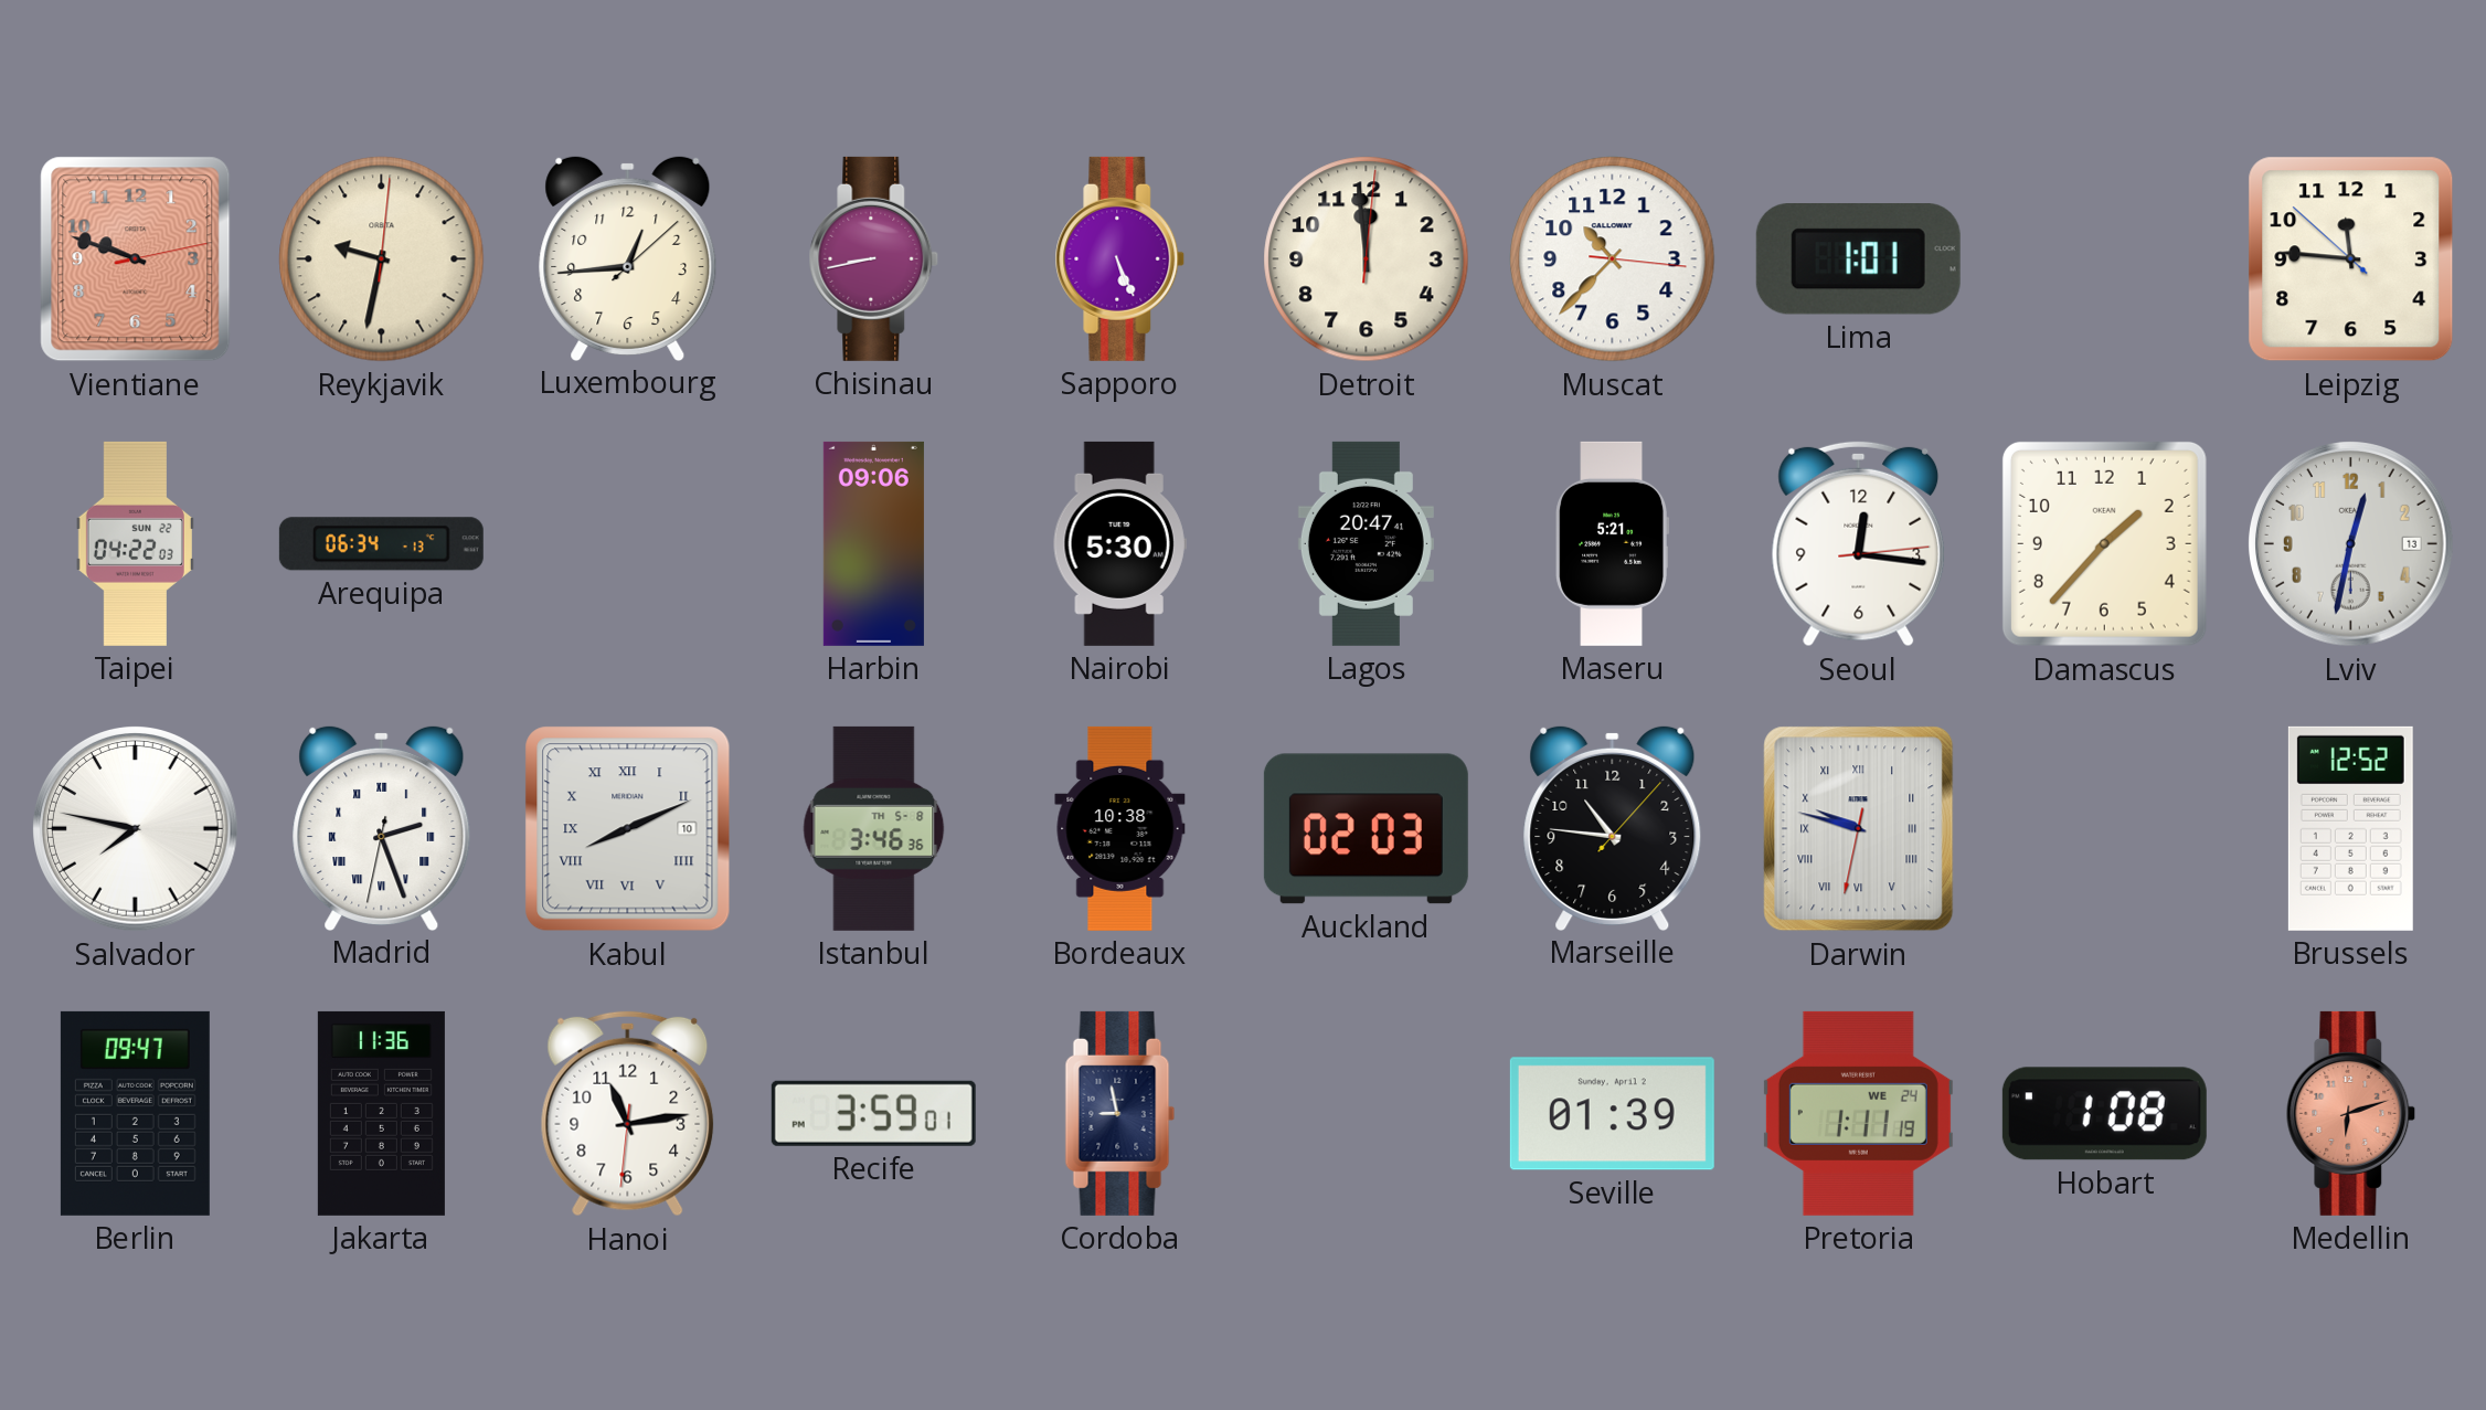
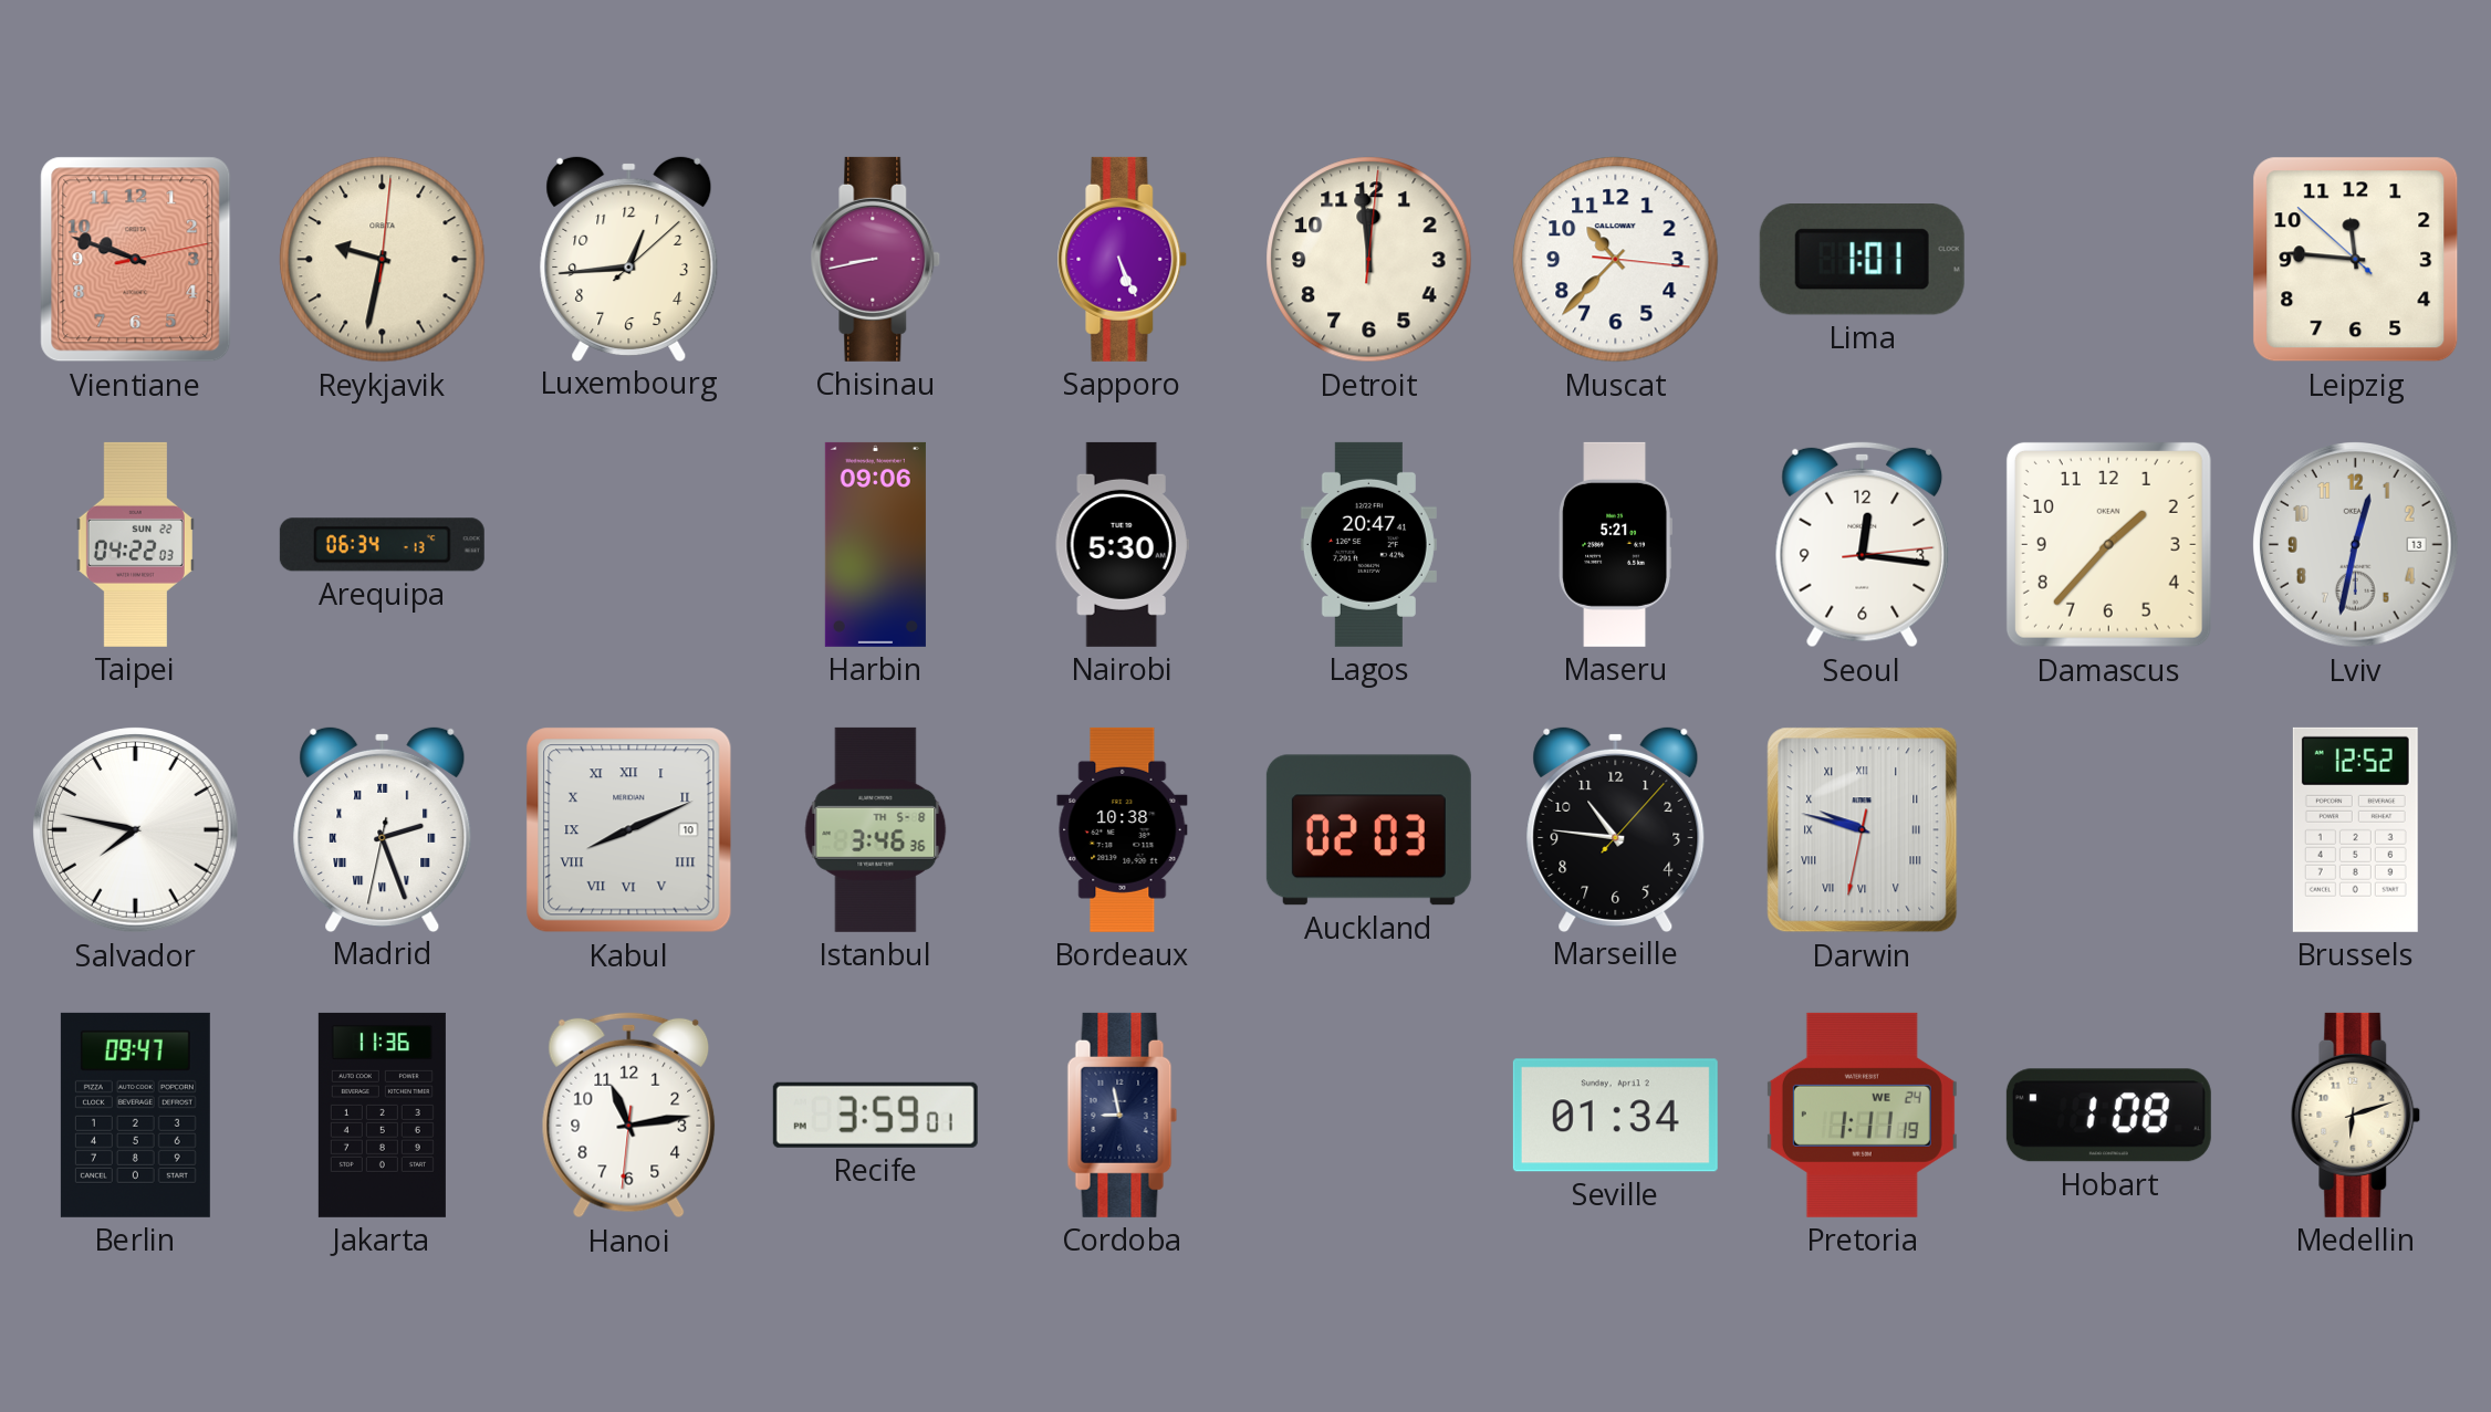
Seville: 01:39 -> 01:34
Medellin dial: salmon -> cream
